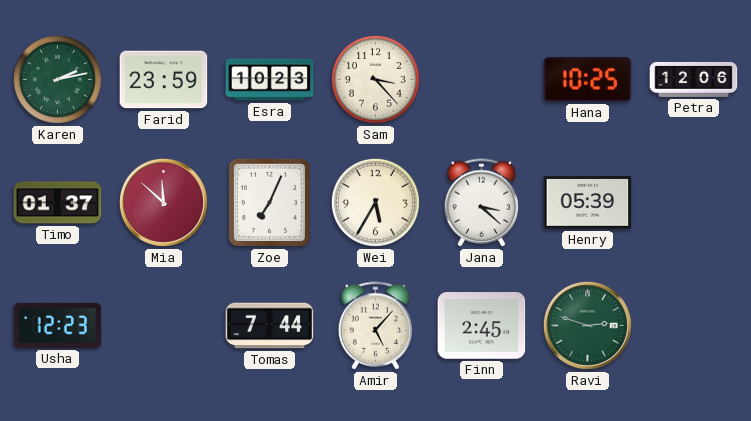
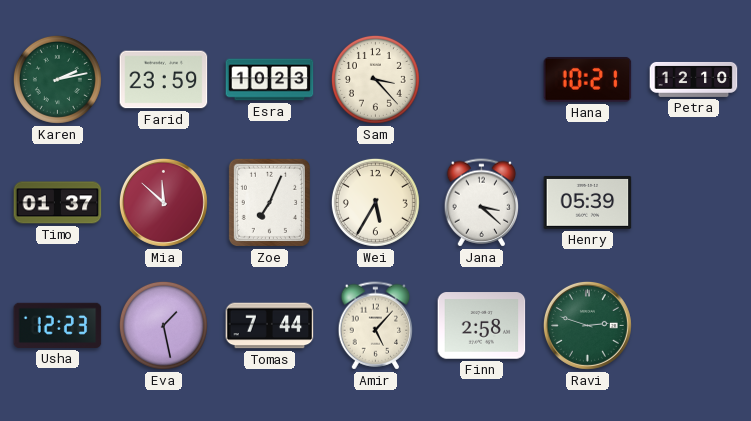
Hana: 10:25 -> 10:21
Petra: 12:06 -> 12:10
Eva: none -> 1:28
Finn: 2:45 -> 2:58
